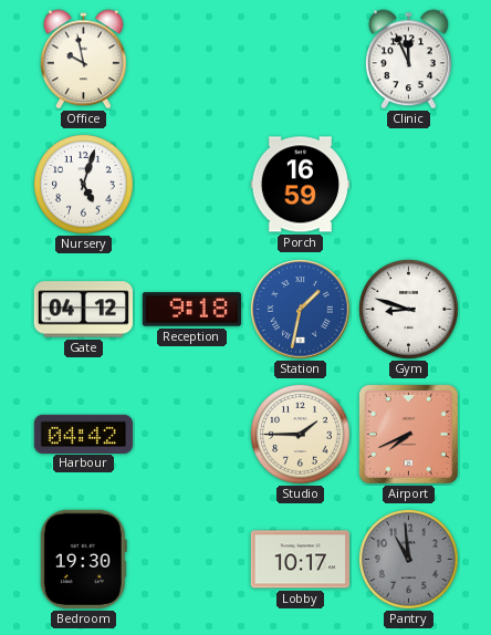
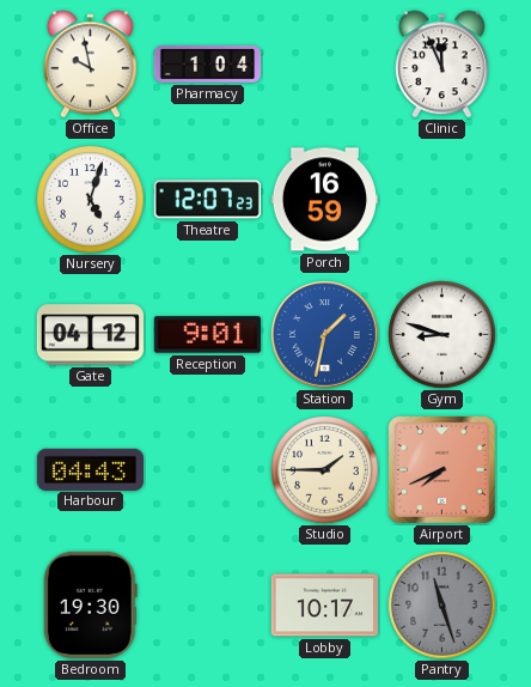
Pharmacy: none -> 1:04
Theatre: none -> 12:07
Reception: 9:18 -> 9:01
Harbour: 04:42 -> 04:43
Pantry: 10:59 -> 11:27
